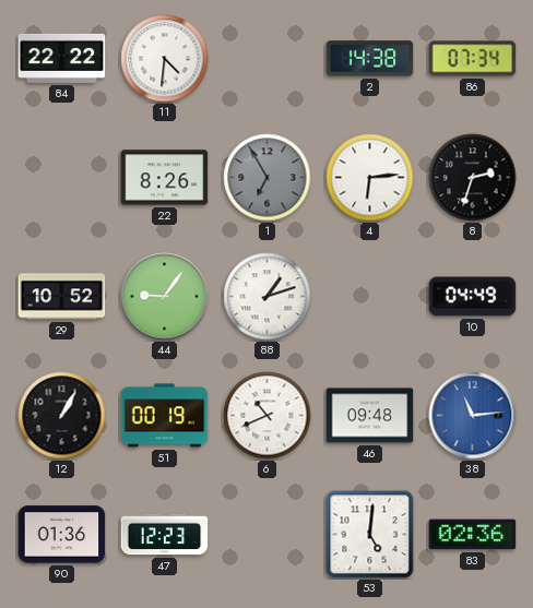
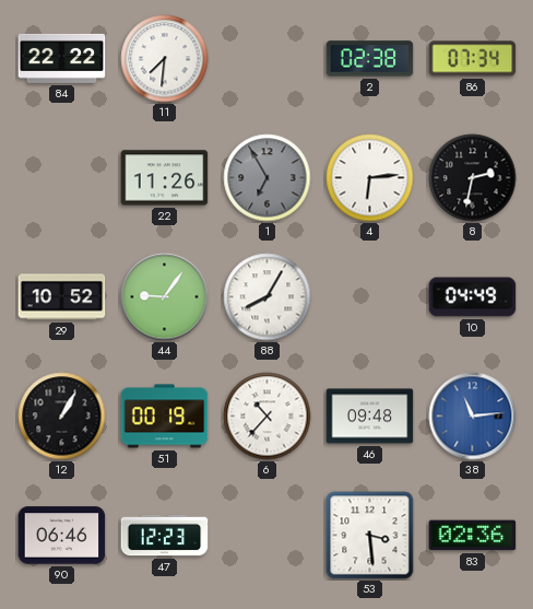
11: 4:31 -> 7:31
2: 14:38 -> 02:38
22: 8:26 -> 11:26
8: 2:33 -> 2:32
88: 1:12 -> 8:05
6: 10:41 -> 10:37
90: 01:36 -> 06:46
53: 5:01 -> 3:29
